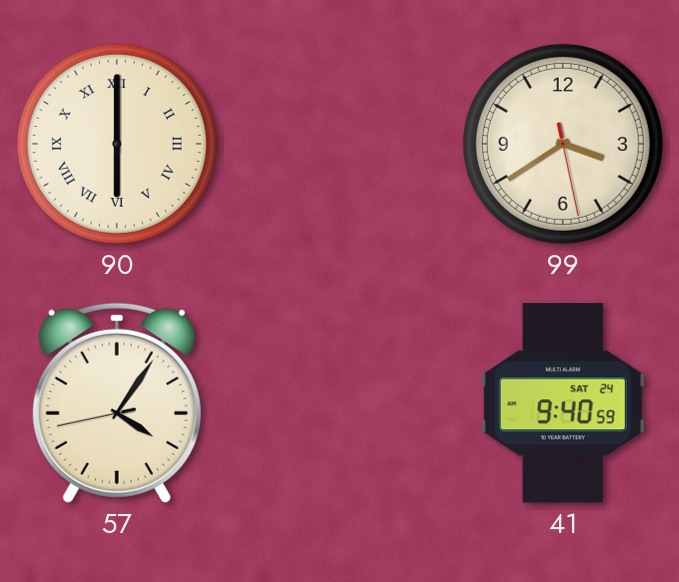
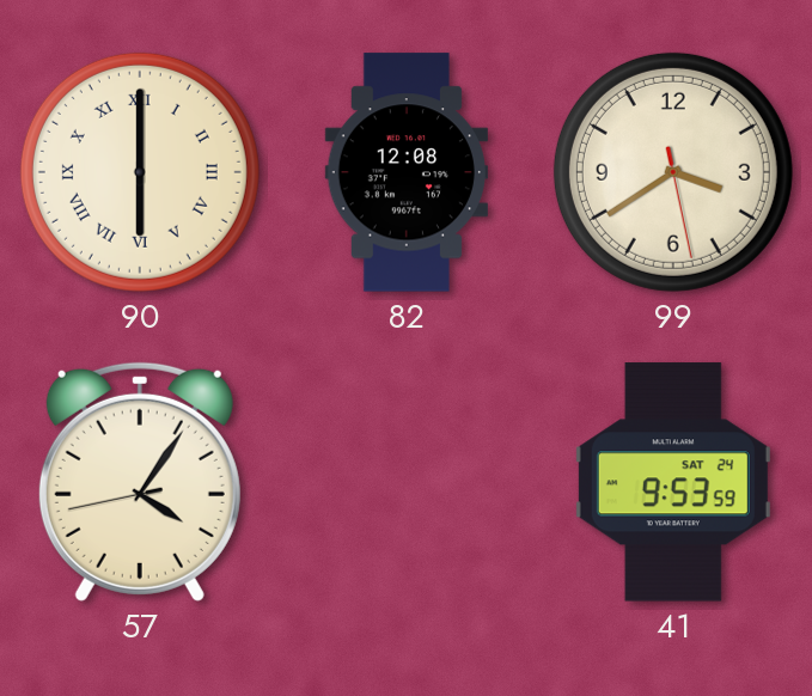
82: none -> 12:08
41: 9:40 -> 9:53
